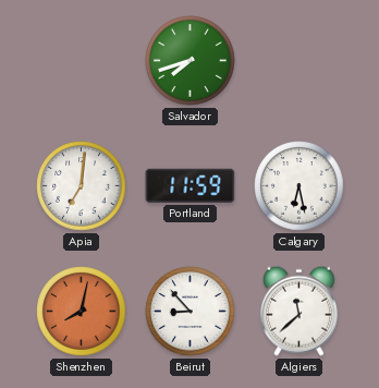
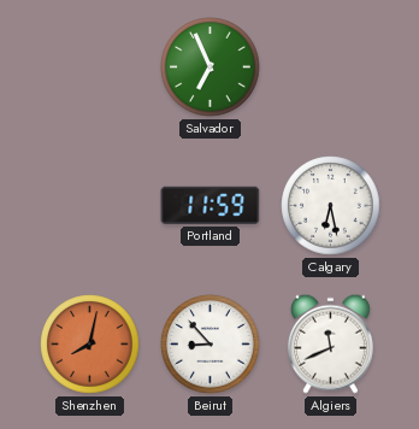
Salvador: 7:42 -> 6:56
Apia: 7:01 -> none
Algiers: 11:38 -> 11:41
